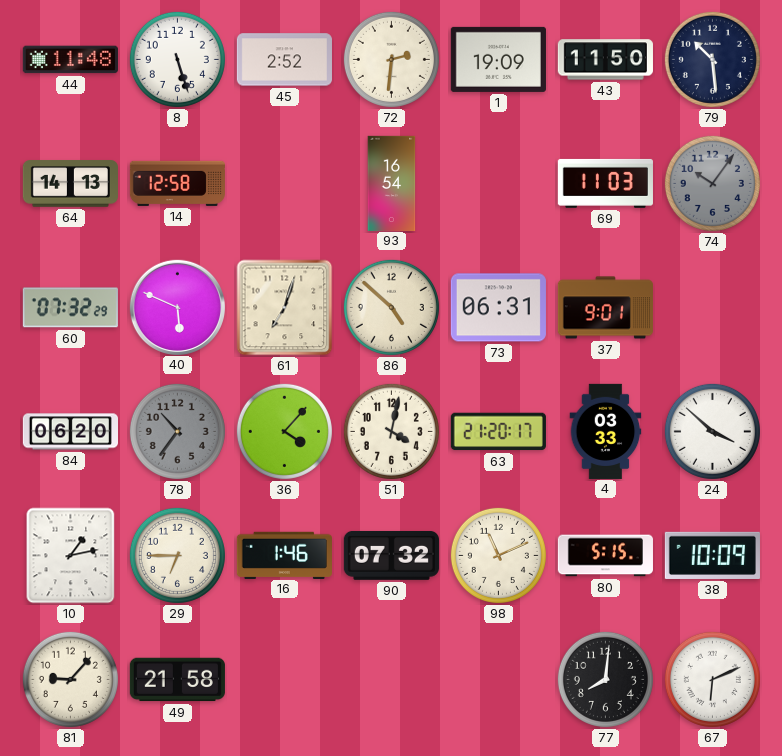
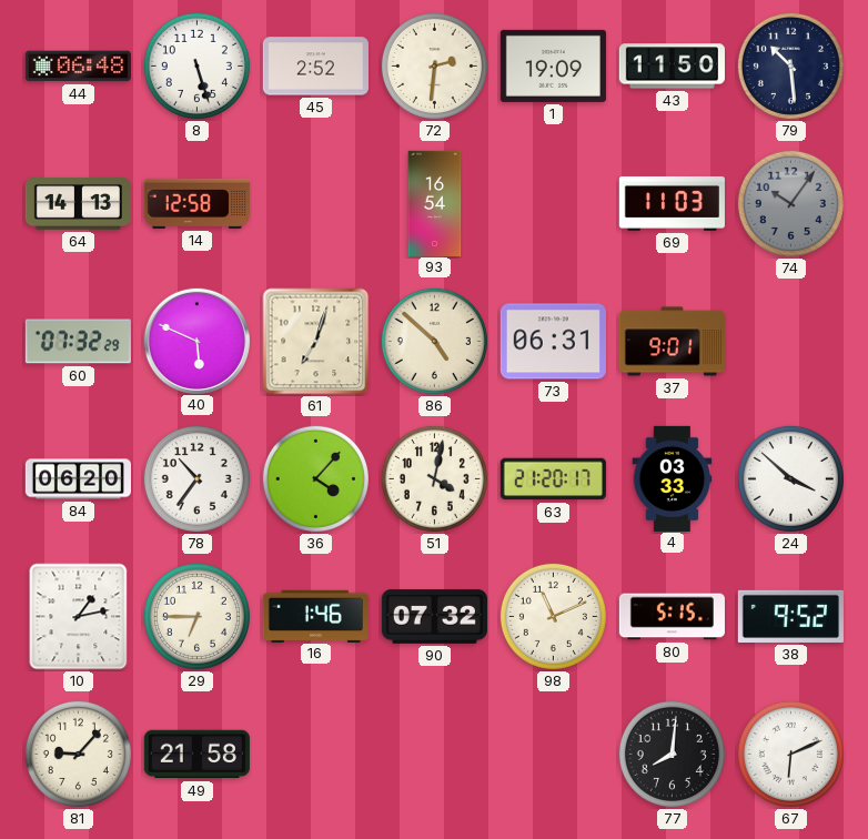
44: 11:48 -> 06:48
78 dial: grey -> white
38: 10:09 -> 9:52
